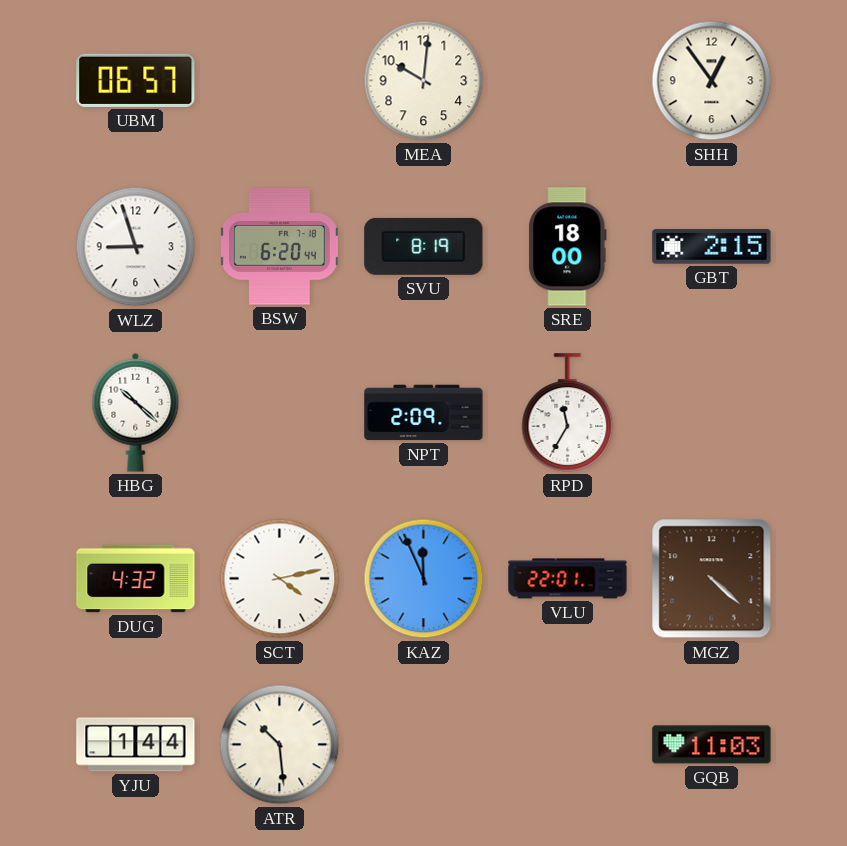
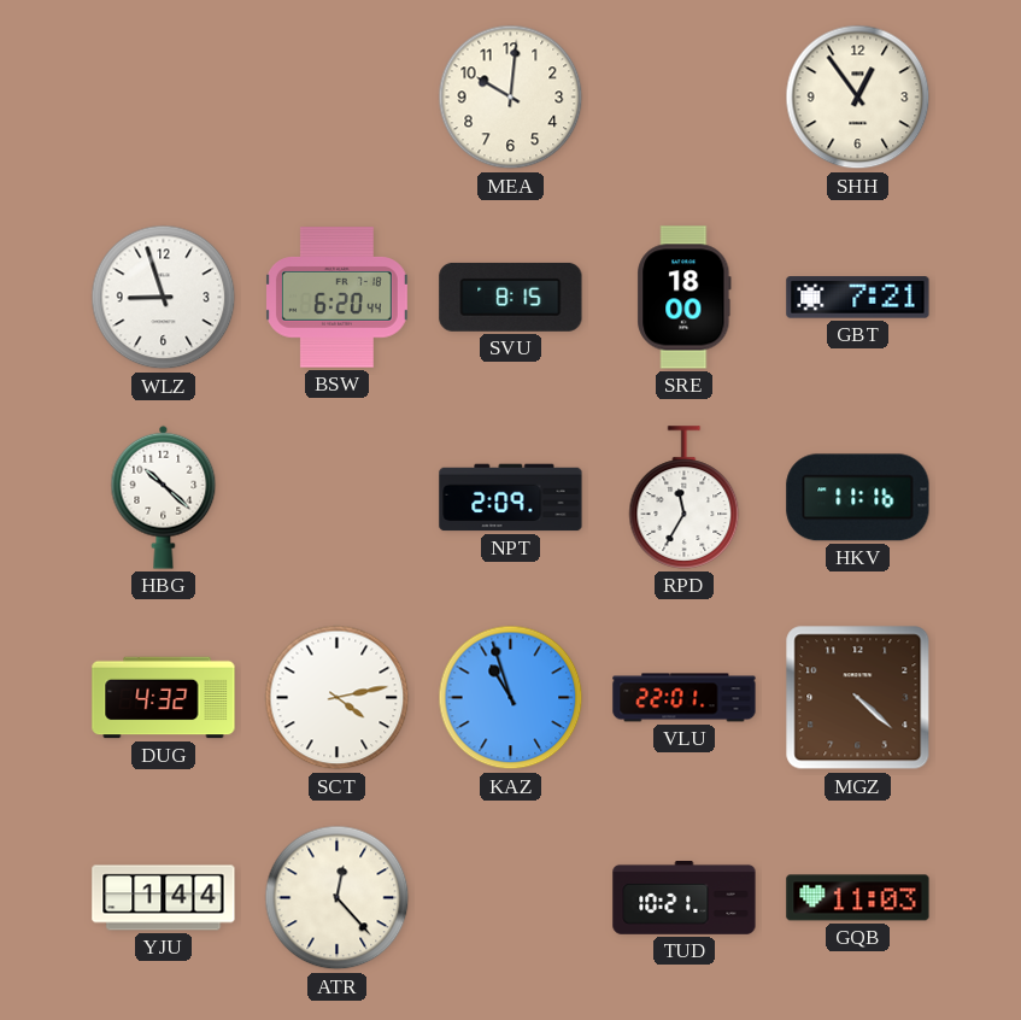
UBM: 06:57 -> none
SVU: 8:19 -> 8:15
GBT: 2:15 -> 7:21
HKV: none -> 11:16
KAZ: 11:56 -> 10:57
ATR: 10:29 -> 12:23
TUD: none -> 10:21
